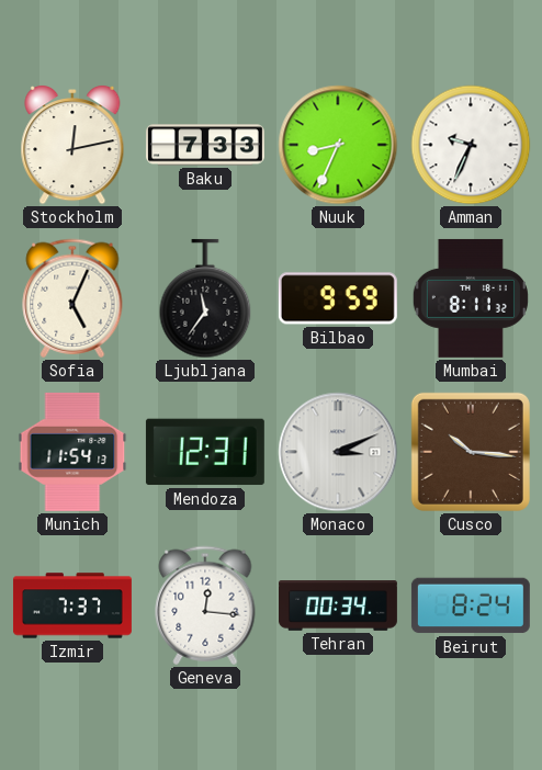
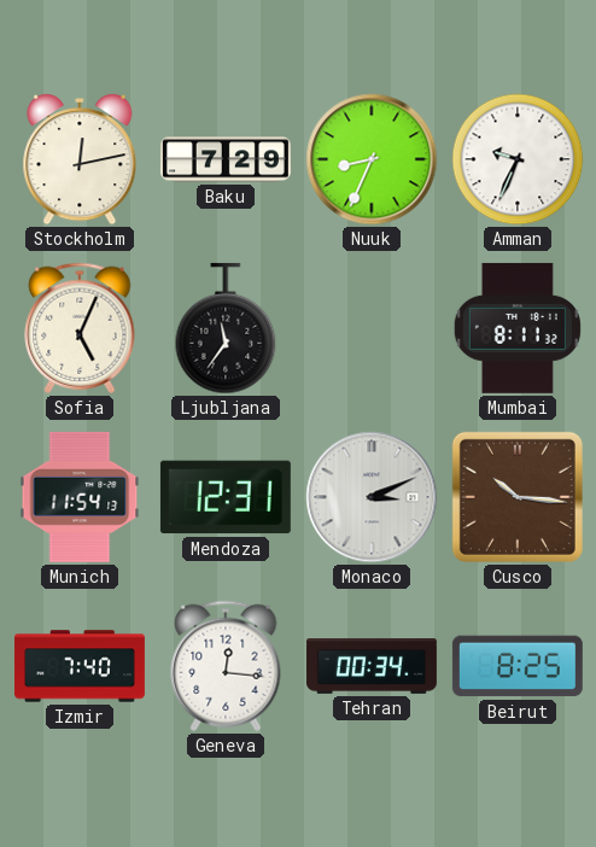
Baku: 7:33 -> 7:29
Bilbao: 9:59 -> none
Izmir: 7:37 -> 7:40
Beirut: 8:24 -> 8:25
